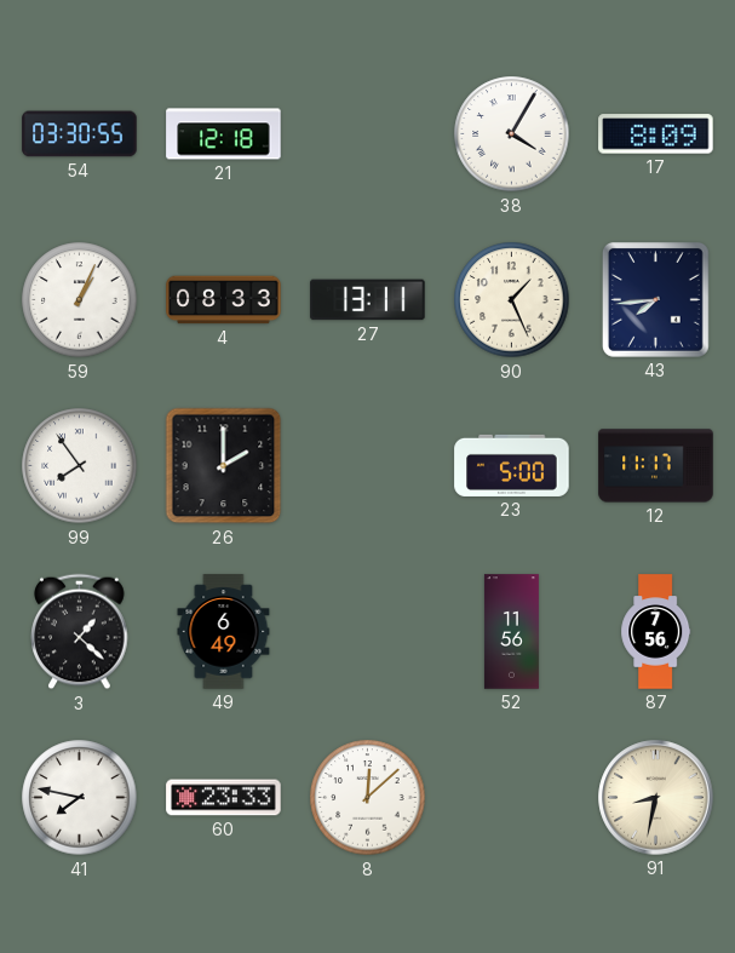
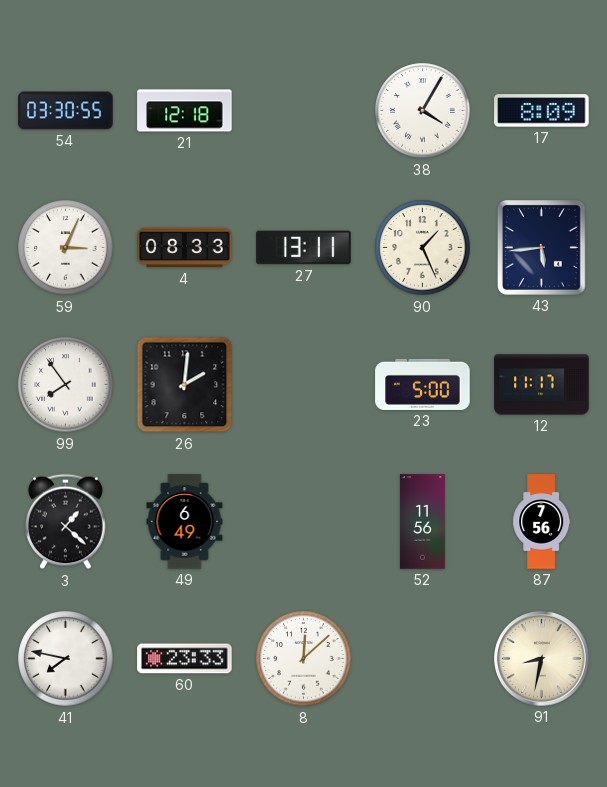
59: 1:04 -> 3:04
43: 7:44 -> 5:44
26: 2:00 -> 2:01
